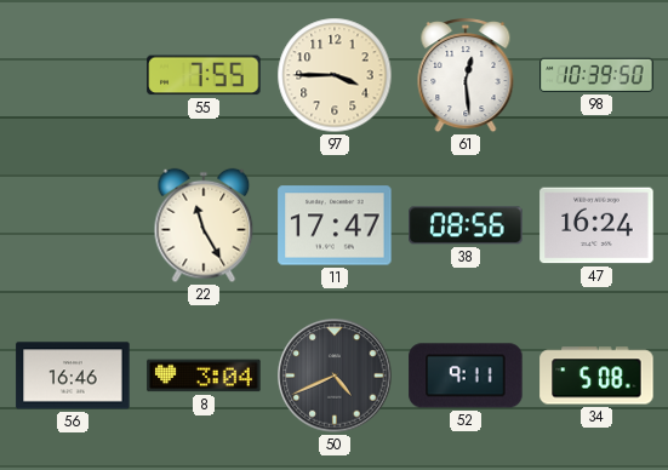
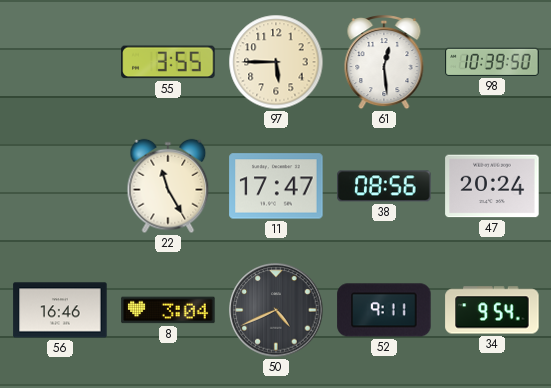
55: 7:55 -> 3:55
97: 3:45 -> 5:45
47: 16:24 -> 20:24
34: 5:08 -> 9:54
